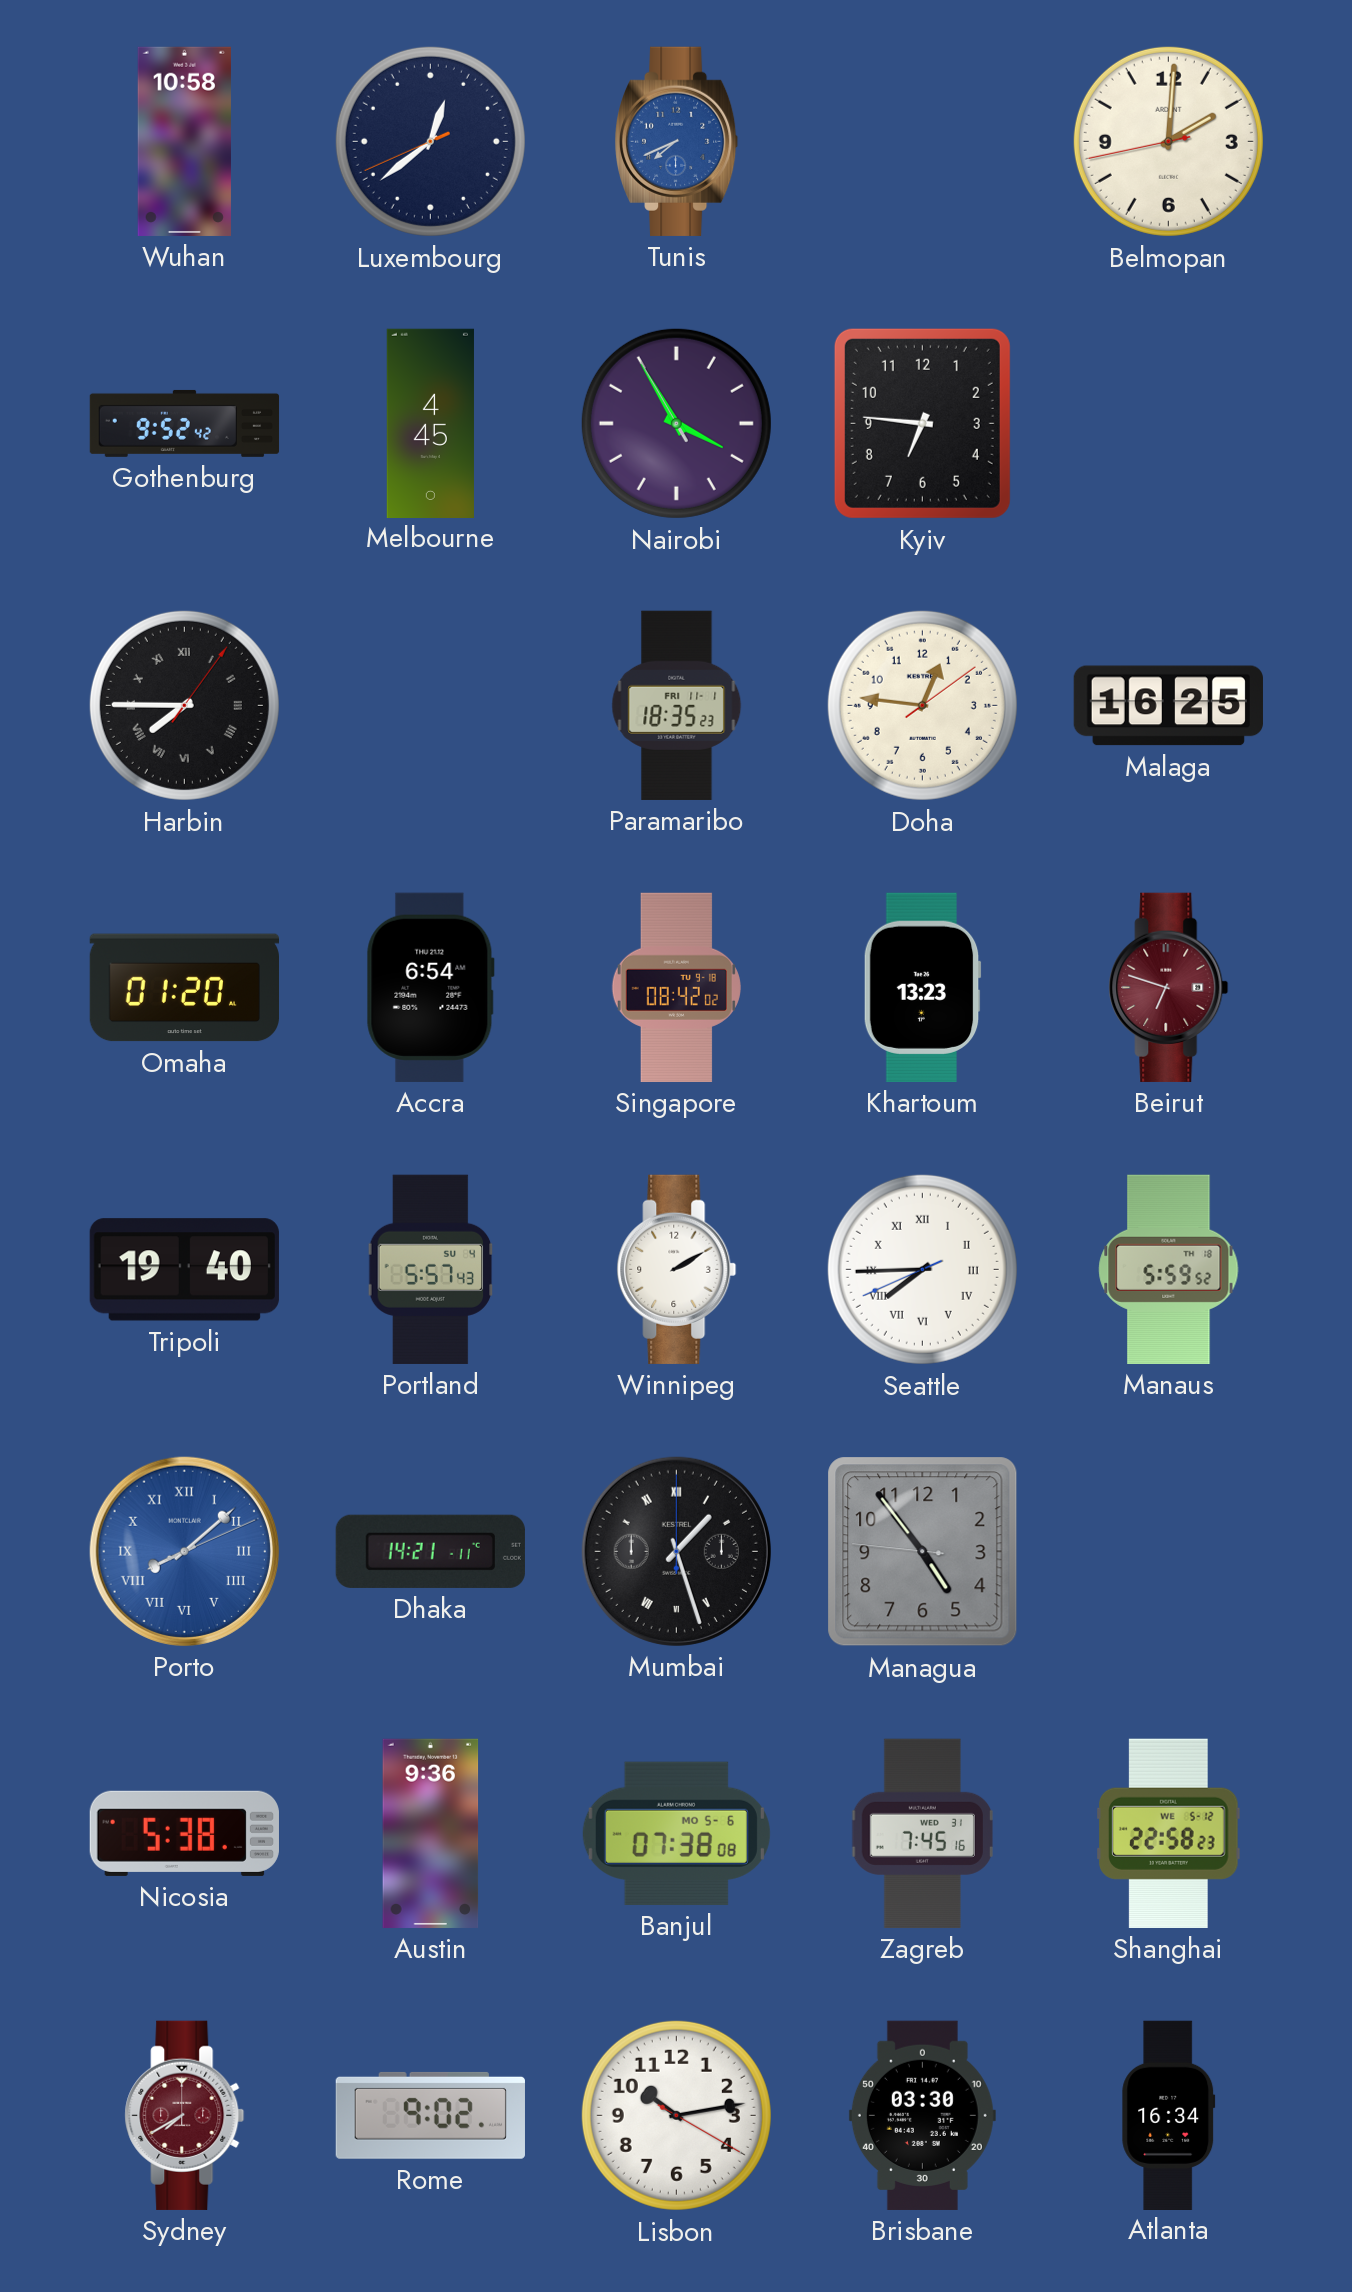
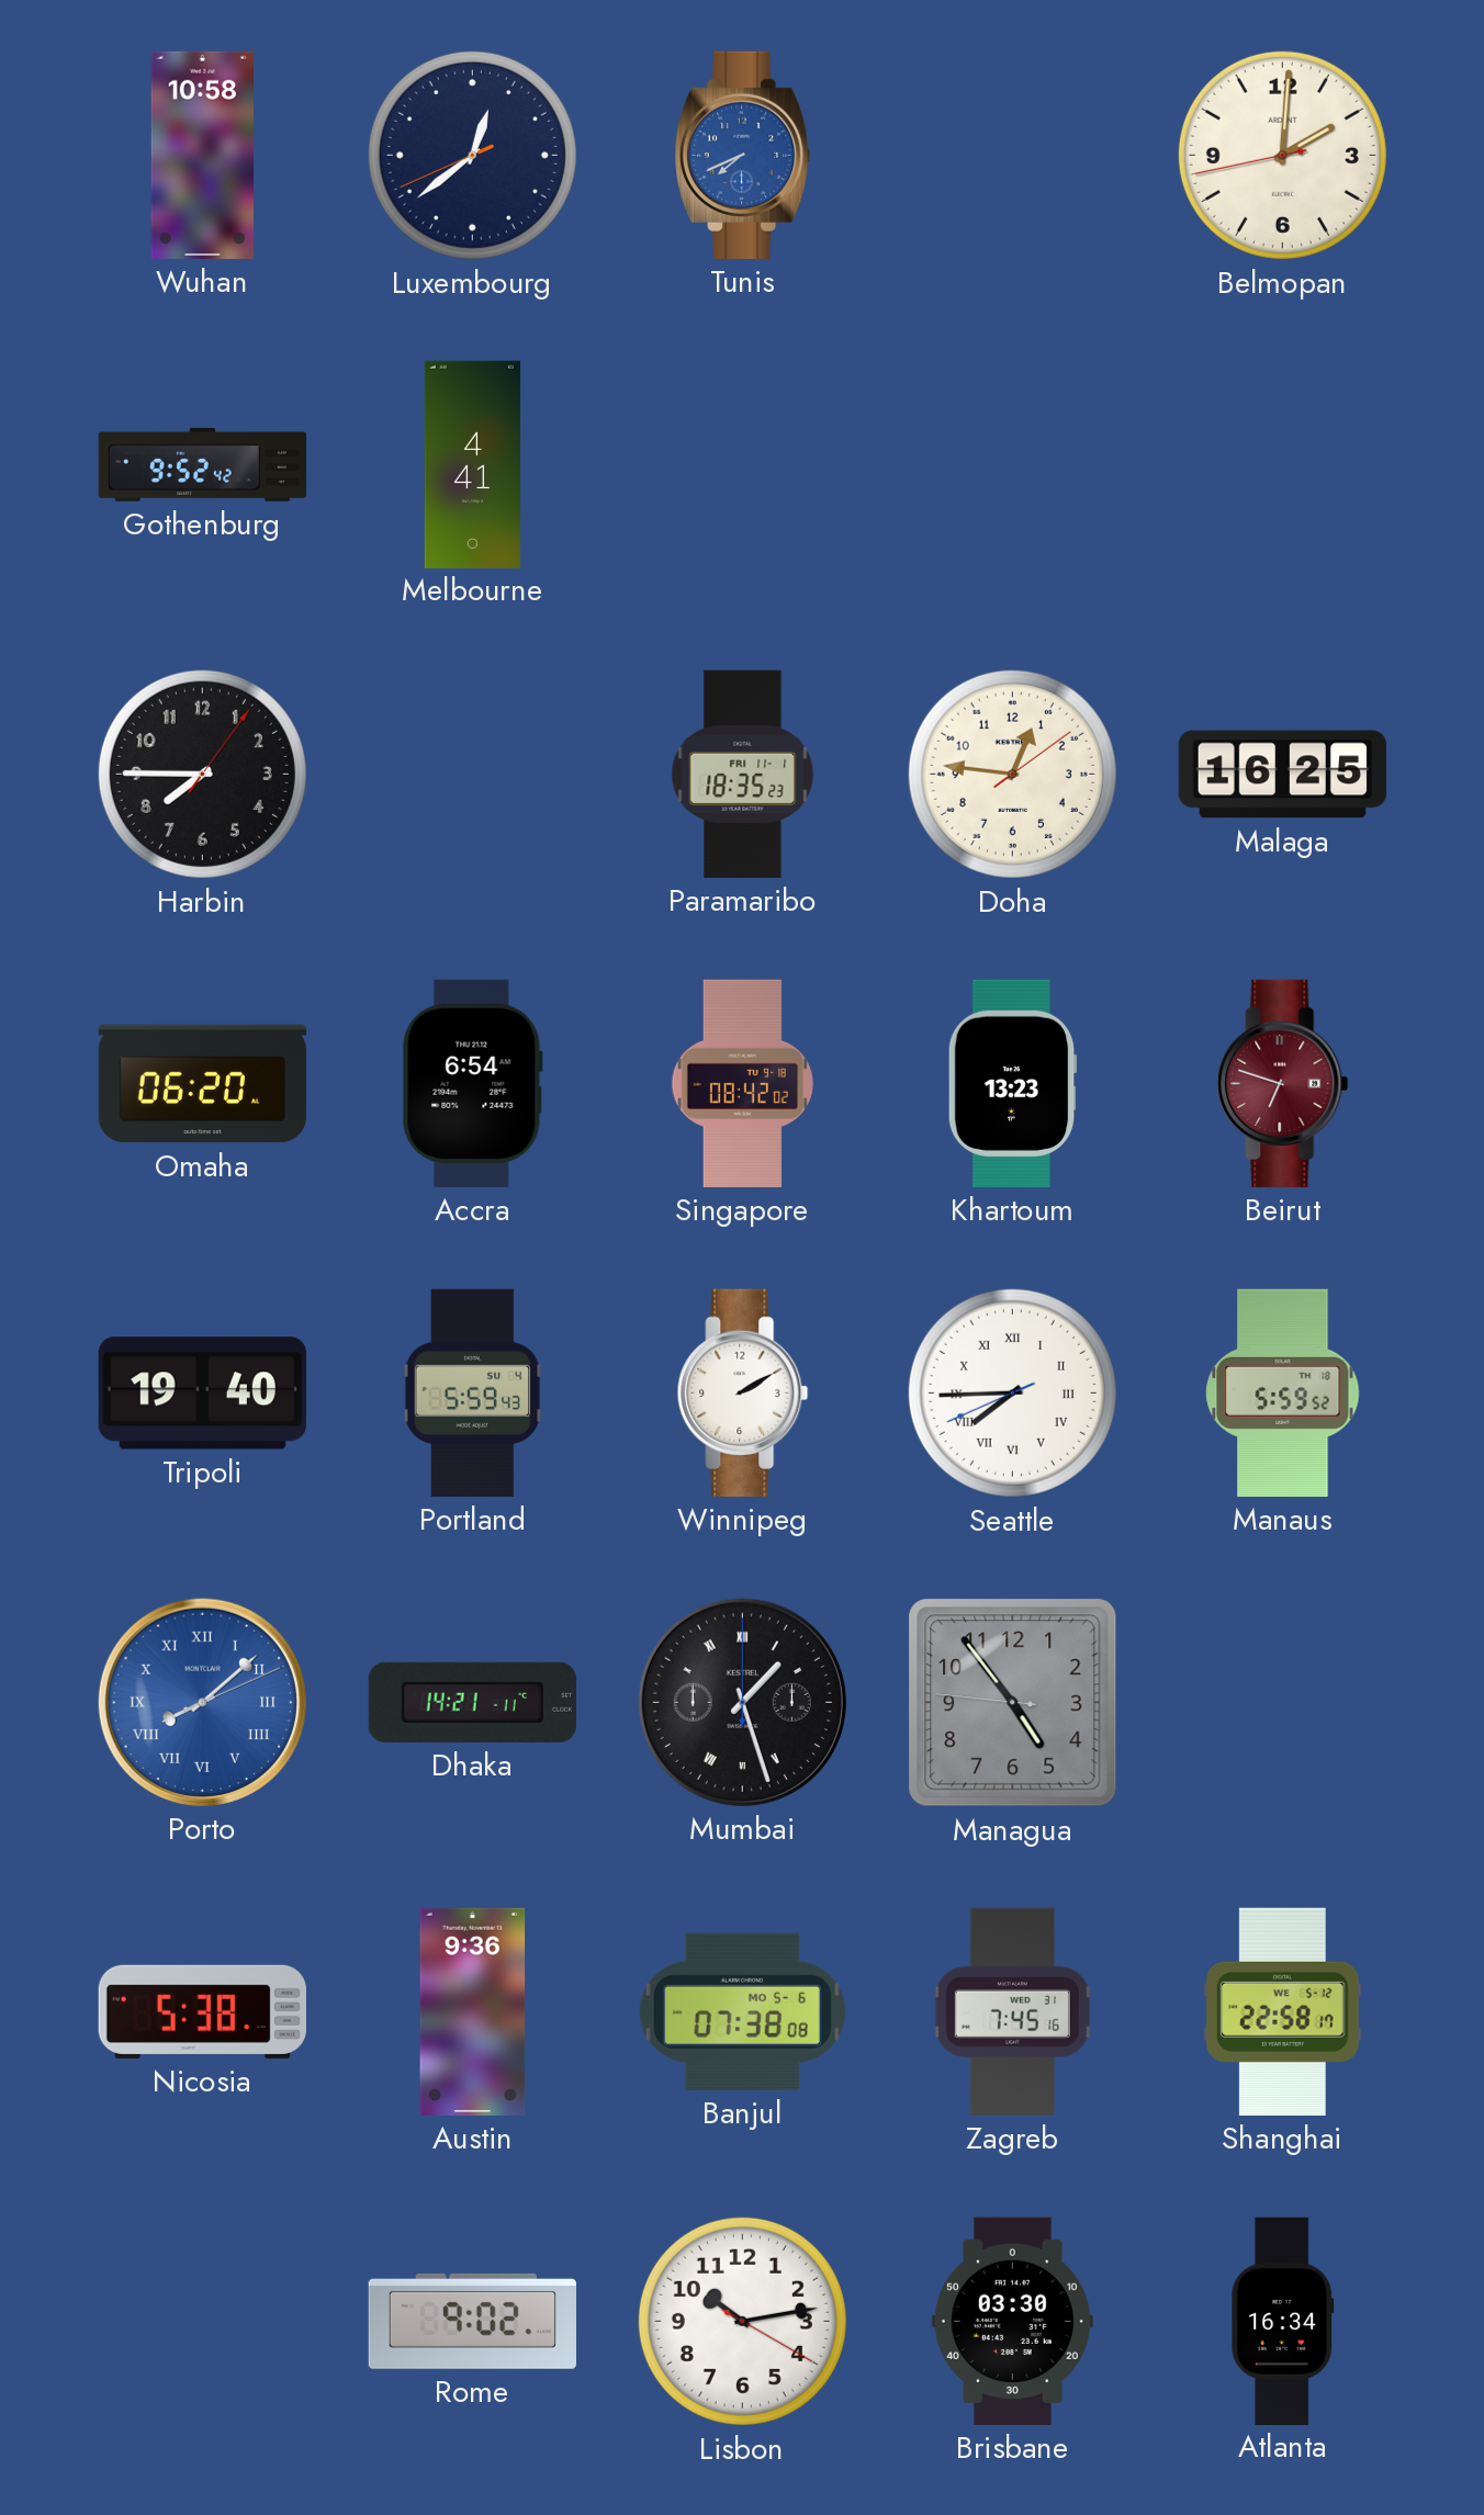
Melbourne: 4:45 -> 4:41
Nairobi: 3:54 -> none
Kyiv: 6:46 -> none
Harbin numerals: Roman -> Arabic
Omaha: 01:20 -> 06:20
Portland: 5:57 -> 5:59
Shanghai: 22:58:23 -> 22:58:17
Sydney: 7:40 -> none
